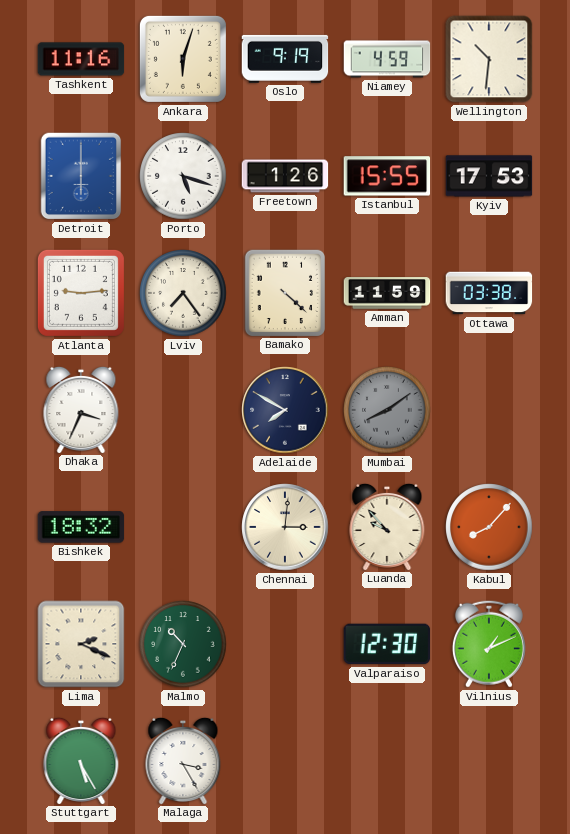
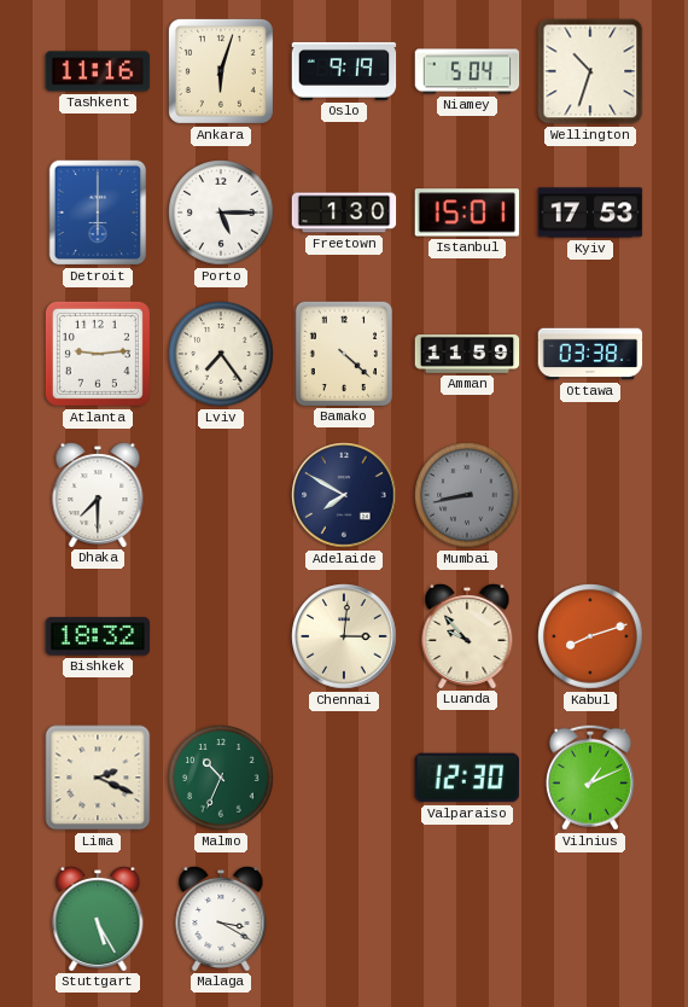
Niamey: 4:59 -> 5:04
Wellington: 10:31 -> 10:33
Porto: 5:18 -> 5:15
Freetown: 1:26 -> 1:30
Istanbul: 15:55 -> 15:01
Dhaka: 3:34 -> 7:30
Mumbai: 8:09 -> 8:43
Kabul: 8:07 -> 8:12
Malaga: 3:25 -> 3:20
